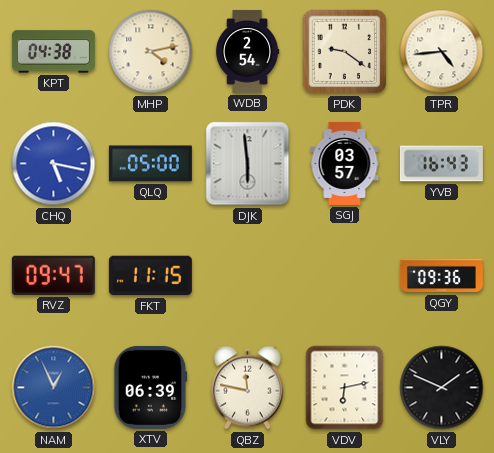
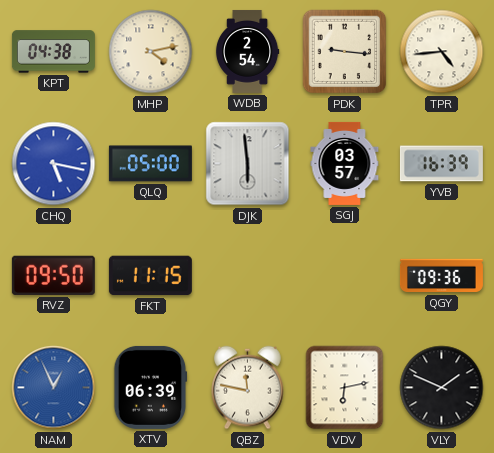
PDK: 9:21 -> 9:16
YVB: 16:43 -> 16:39
RVZ: 09:47 -> 09:50
